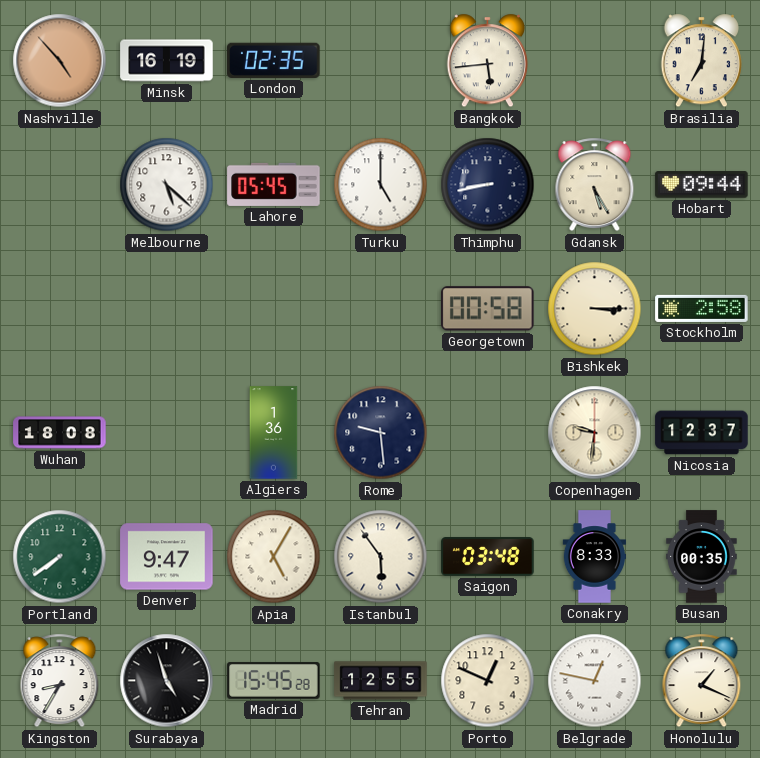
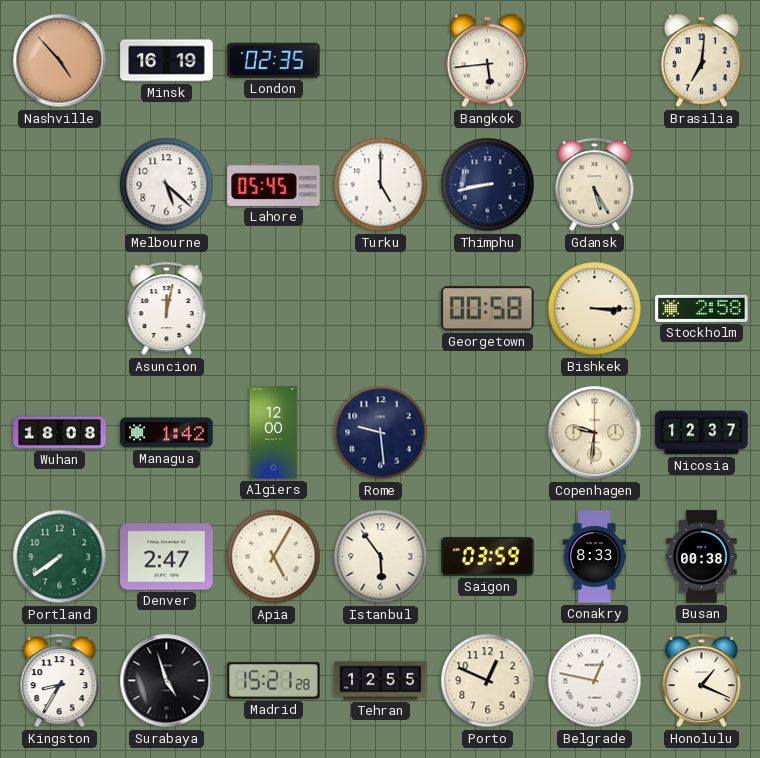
Hobart: 09:44 -> none
Asuncion: none -> 12:02
Managua: none -> 1:42
Algiers: 1:36 -> 12:00
Denver: 9:47 -> 2:47
Saigon: 03:48 -> 03:59
Busan: 00:35 -> 00:38
Madrid: 15:45 -> 15:21
